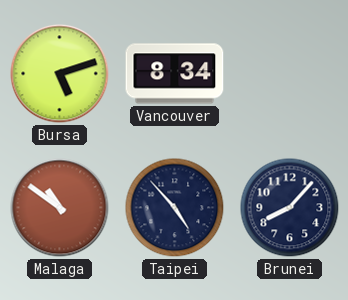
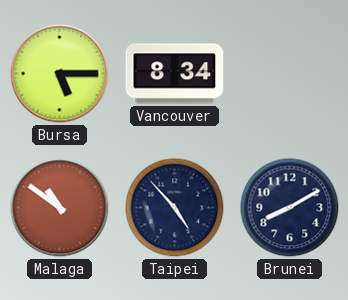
Bursa: 5:12 -> 5:15
Brunei: 8:07 -> 8:10
